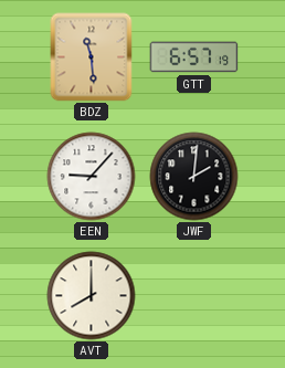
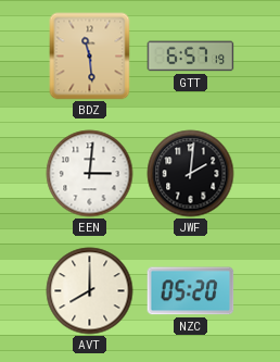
EEN: 9:07 -> 3:01
NZC: none -> 05:20
